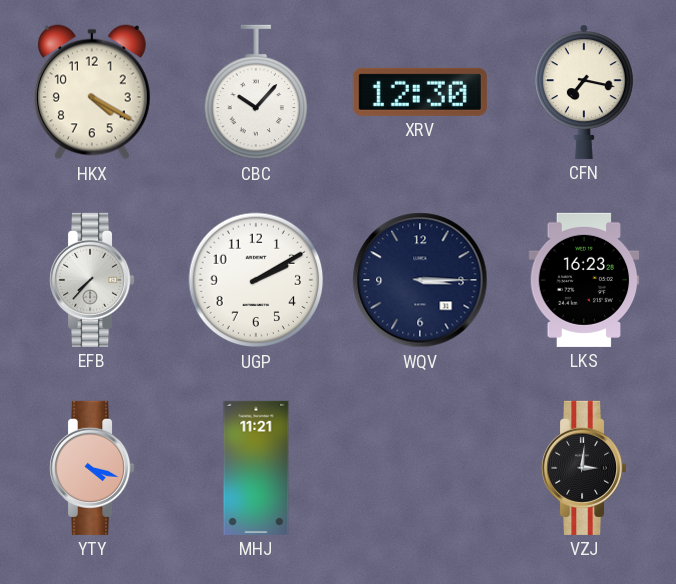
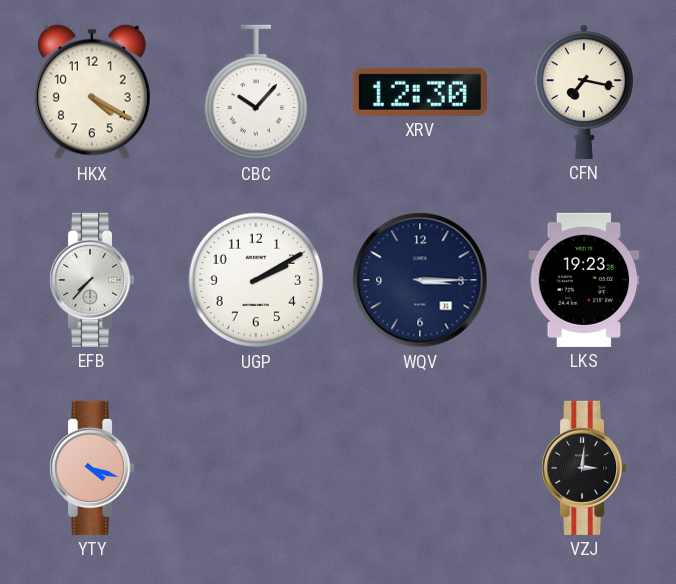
LKS: 16:23 -> 19:23
MHJ: 11:21 -> none
